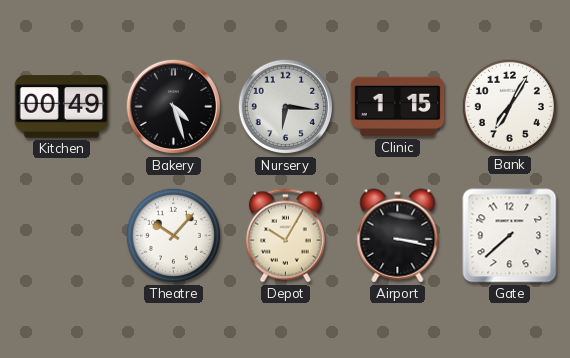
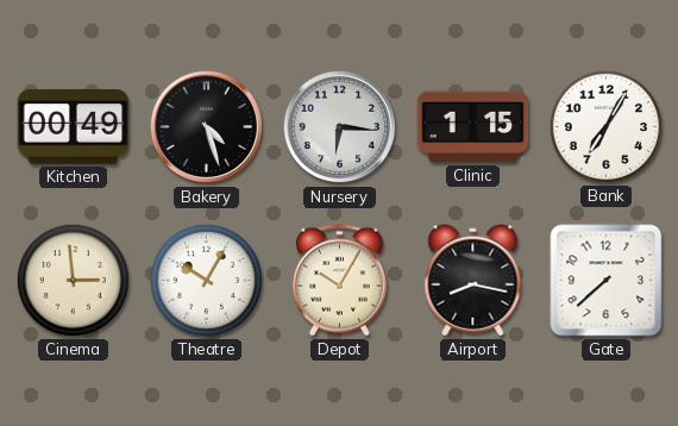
Cinema: none -> 2:59
Theatre: 10:07 -> 10:05
Airport: 3:17 -> 8:17
